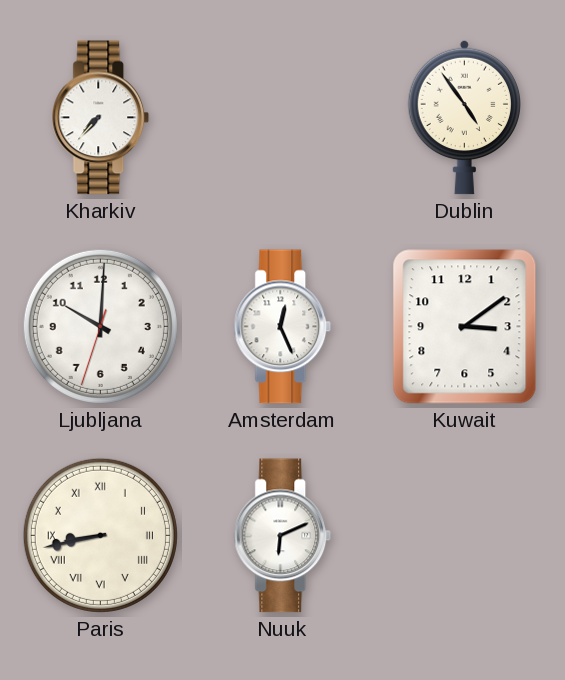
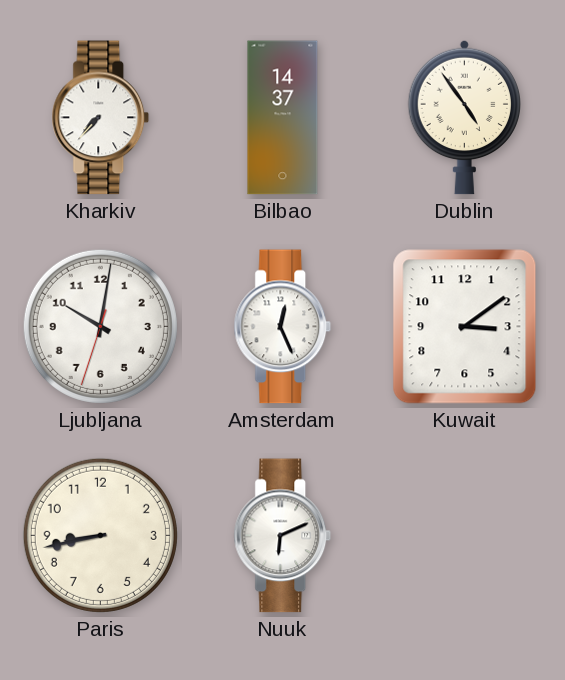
Bilbao: none -> 14:37
Ljubljana: 10:00 -> 10:01
Paris numerals: Roman -> Arabic
